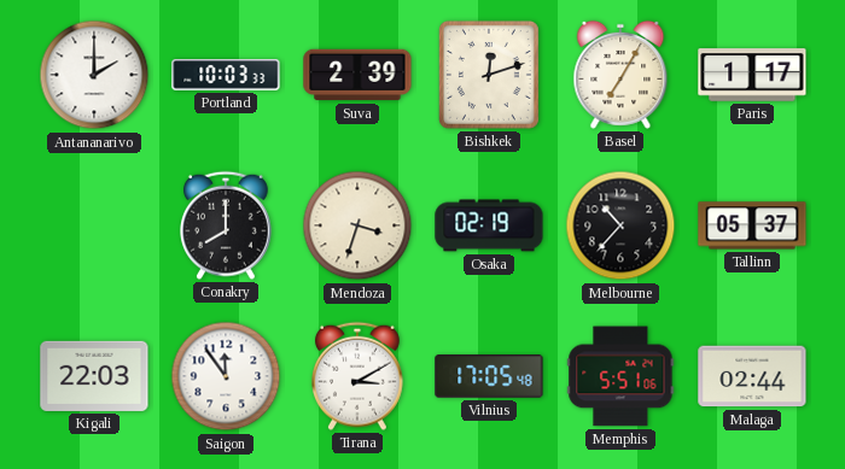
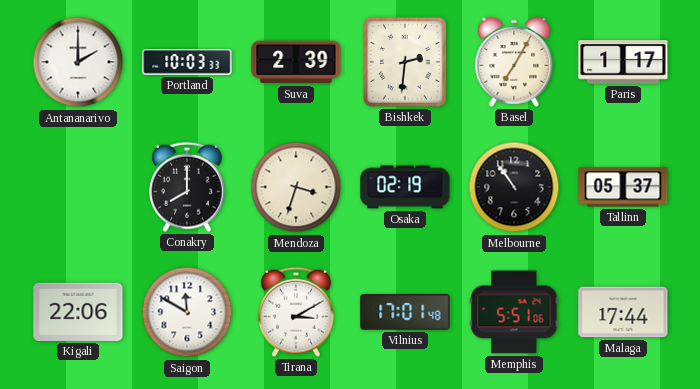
Bishkek: 12:12 -> 2:31
Melbourne: 10:37 -> 10:54
Kigali: 22:03 -> 22:06
Saigon: 11:54 -> 11:50
Vilnius: 17:05 -> 17:01
Malaga: 02:44 -> 17:44
